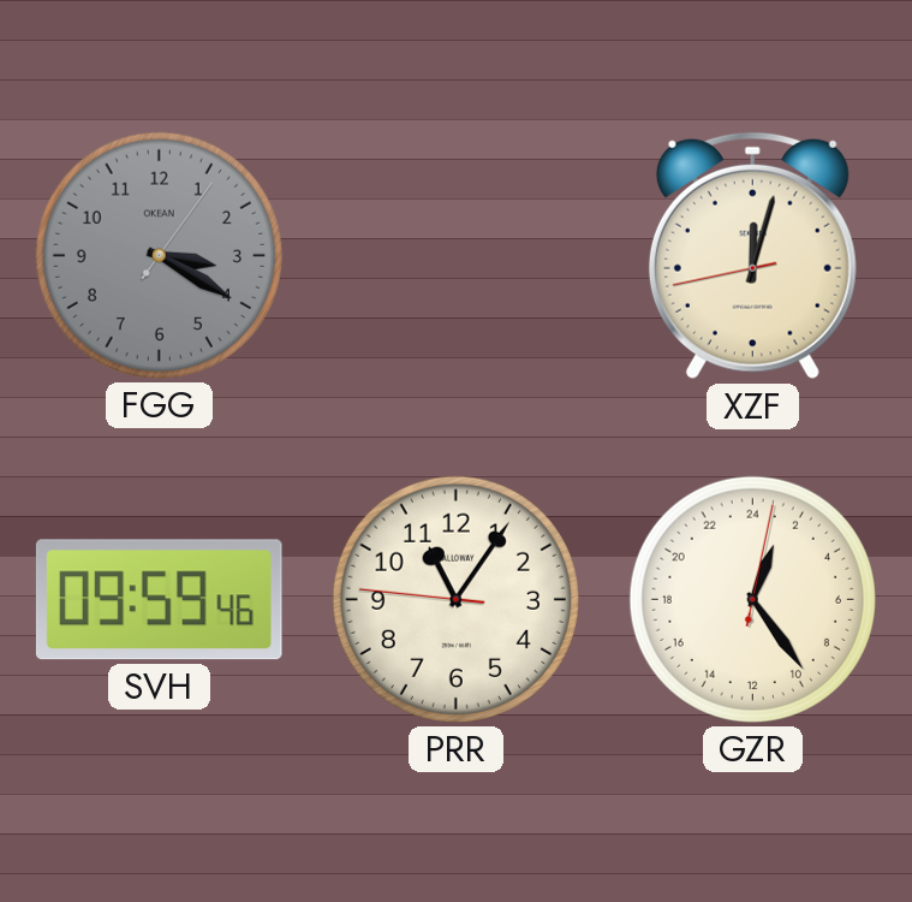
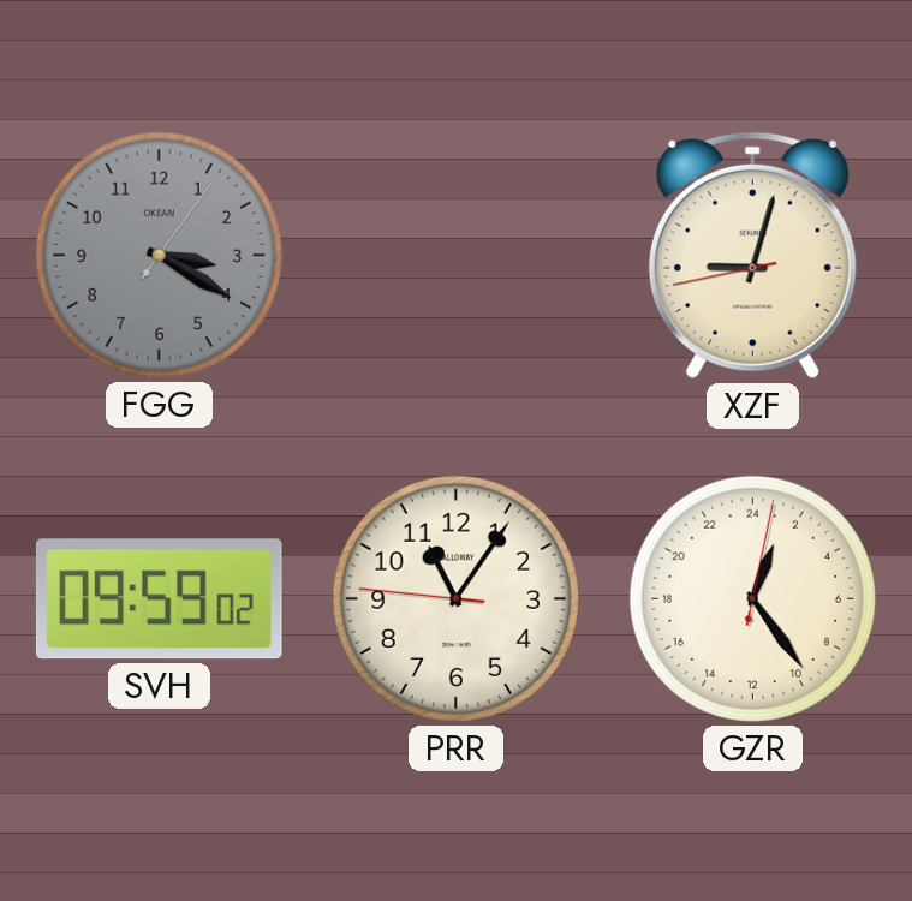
XZF: 12:02 -> 9:02
SVH: 09:59:46 -> 09:59:02
